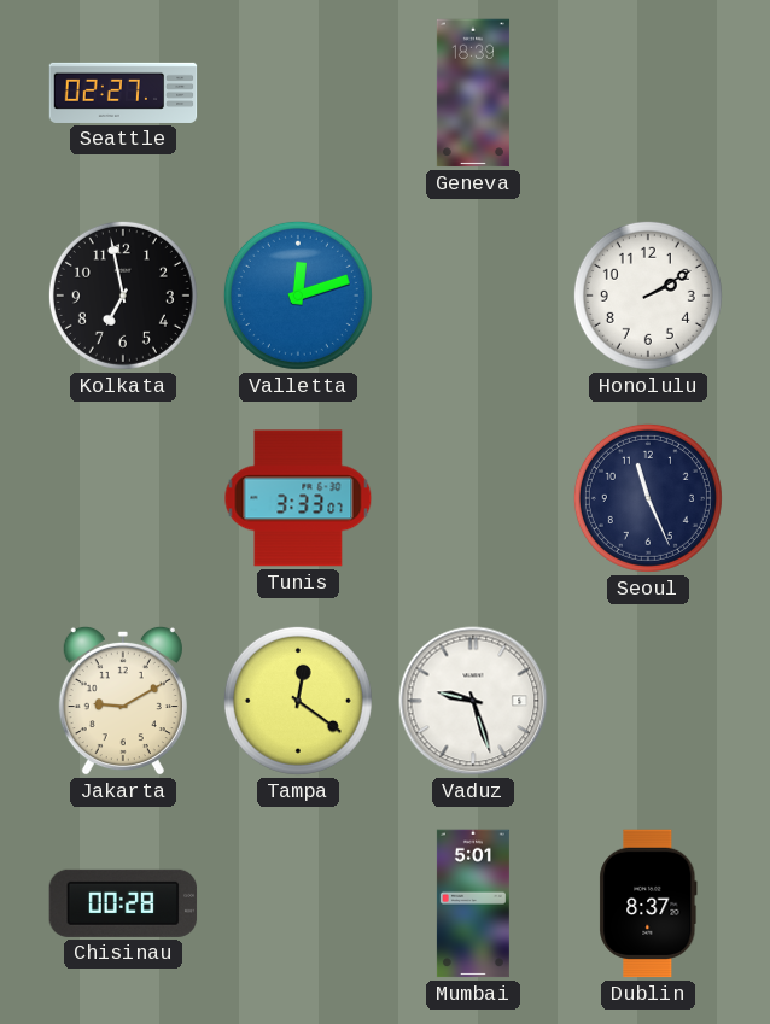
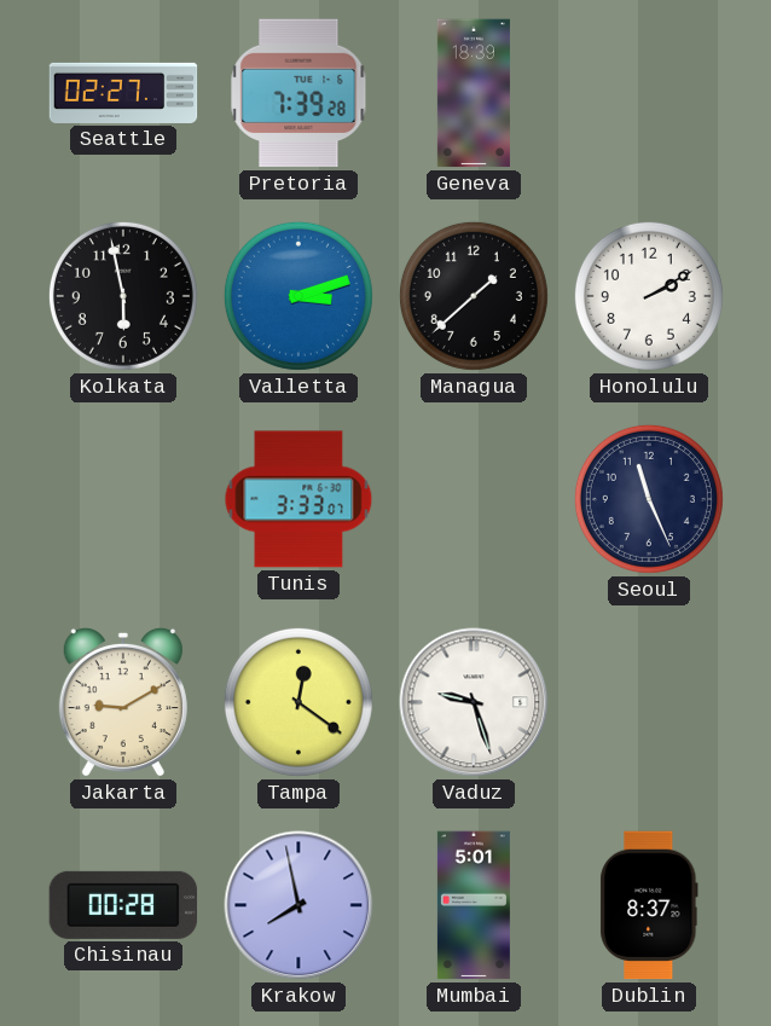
Pretoria: none -> 7:39
Kolkata: 6:58 -> 5:58
Valletta: 12:12 -> 3:12
Managua: none -> 1:38
Krakow: none -> 7:58
